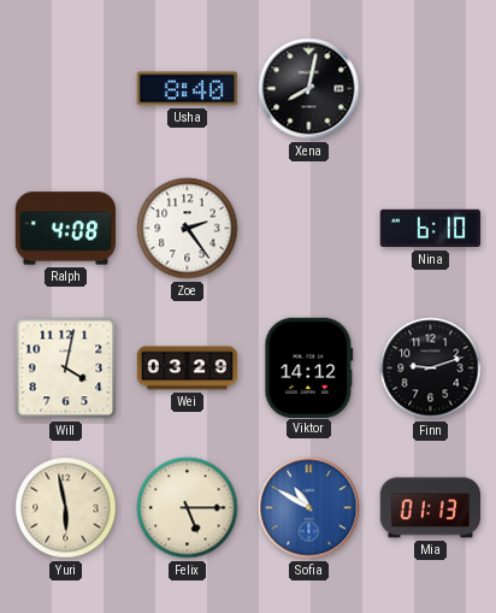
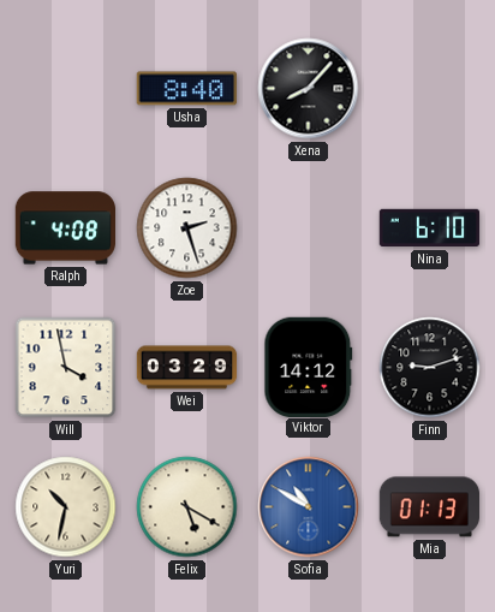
Xena: 8:02 -> 8:07
Zoe: 2:24 -> 2:27
Will: 4:02 -> 3:58
Yuri: 5:58 -> 10:32
Felix: 5:15 -> 5:20
